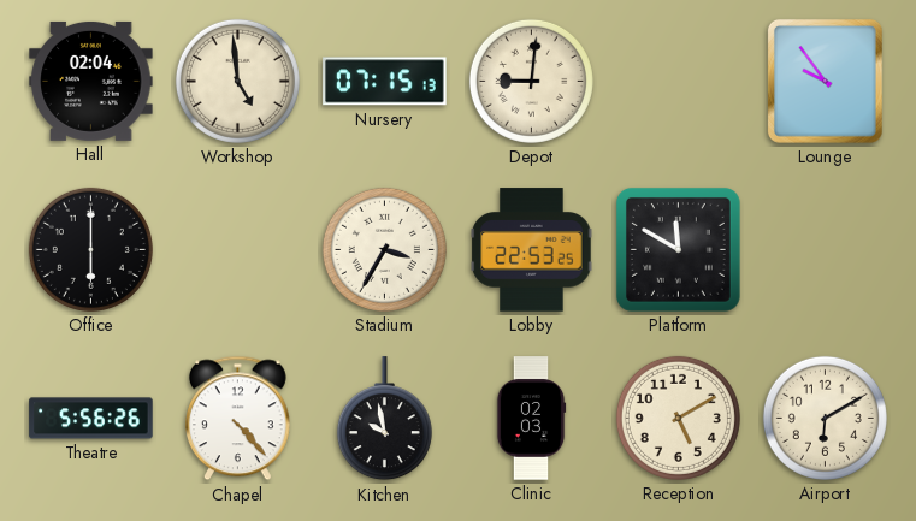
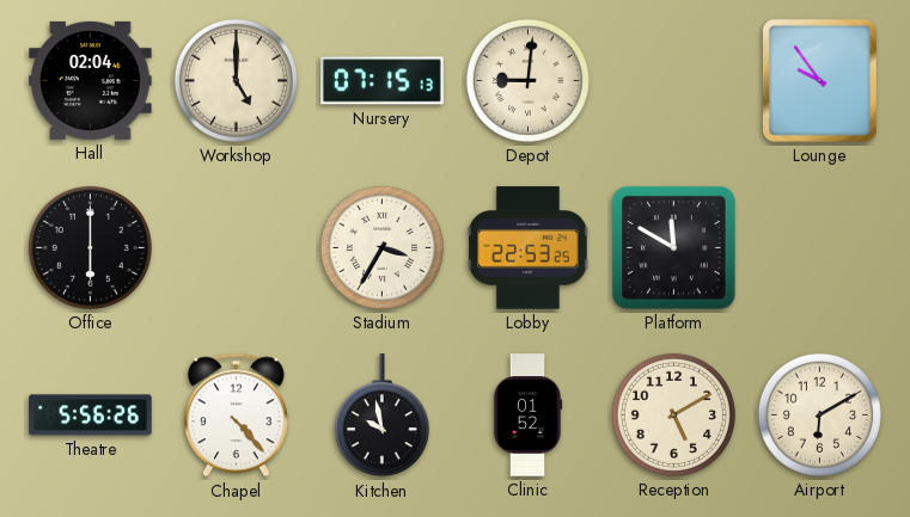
Workshop: 4:59 -> 5:00
Clinic: 02:03 -> 01:52
